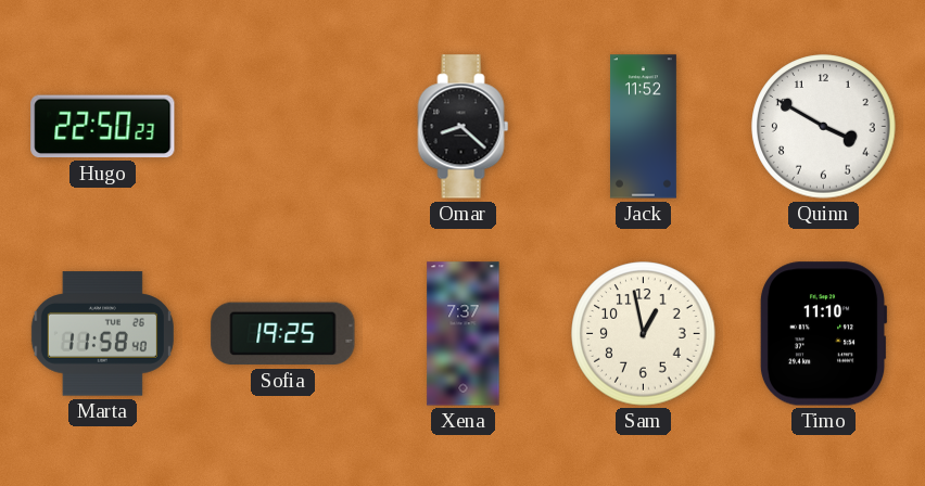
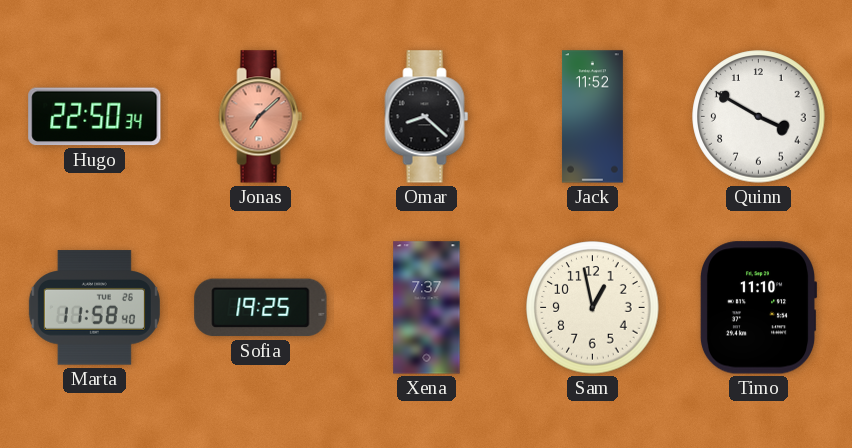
Hugo: 22:50:23 -> 22:50:34
Jonas: none -> 7:08
